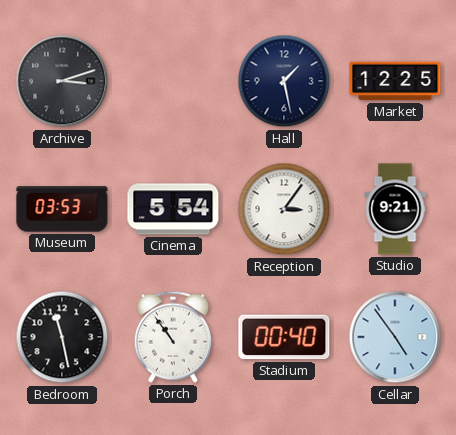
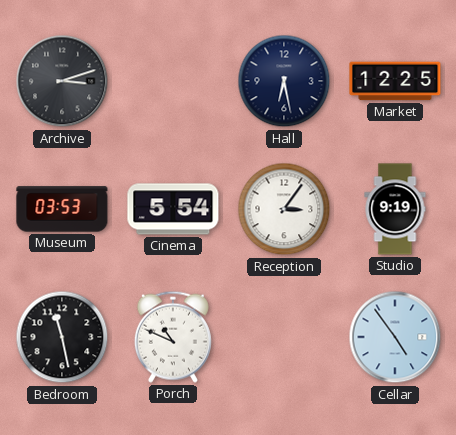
Hall: 1:28 -> 6:28
Studio: 9:21 -> 9:19
Porch: 10:54 -> 10:49
Stadium: 00:40 -> none
